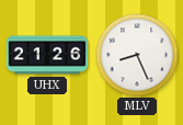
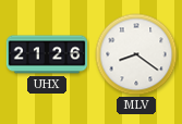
MLV: 8:26 -> 8:21
